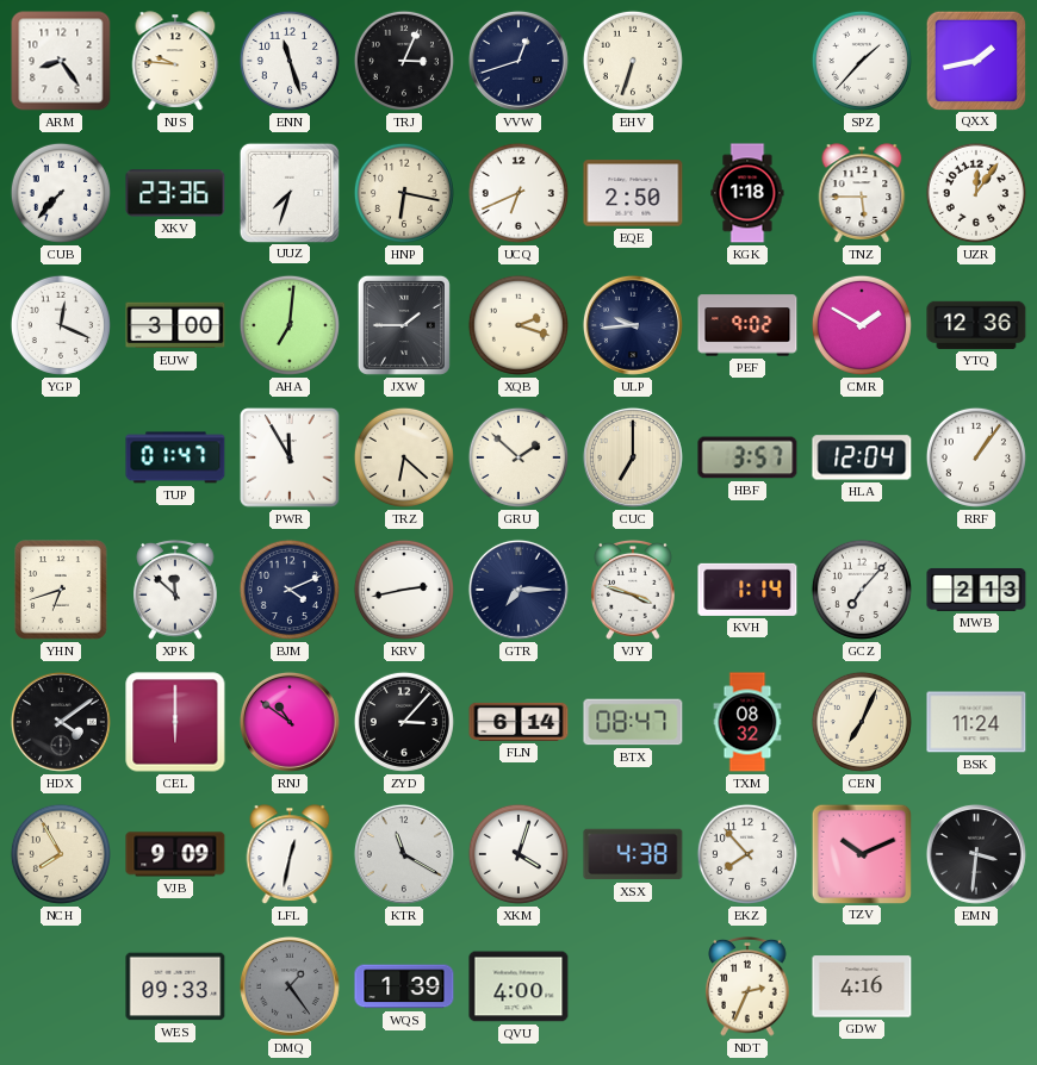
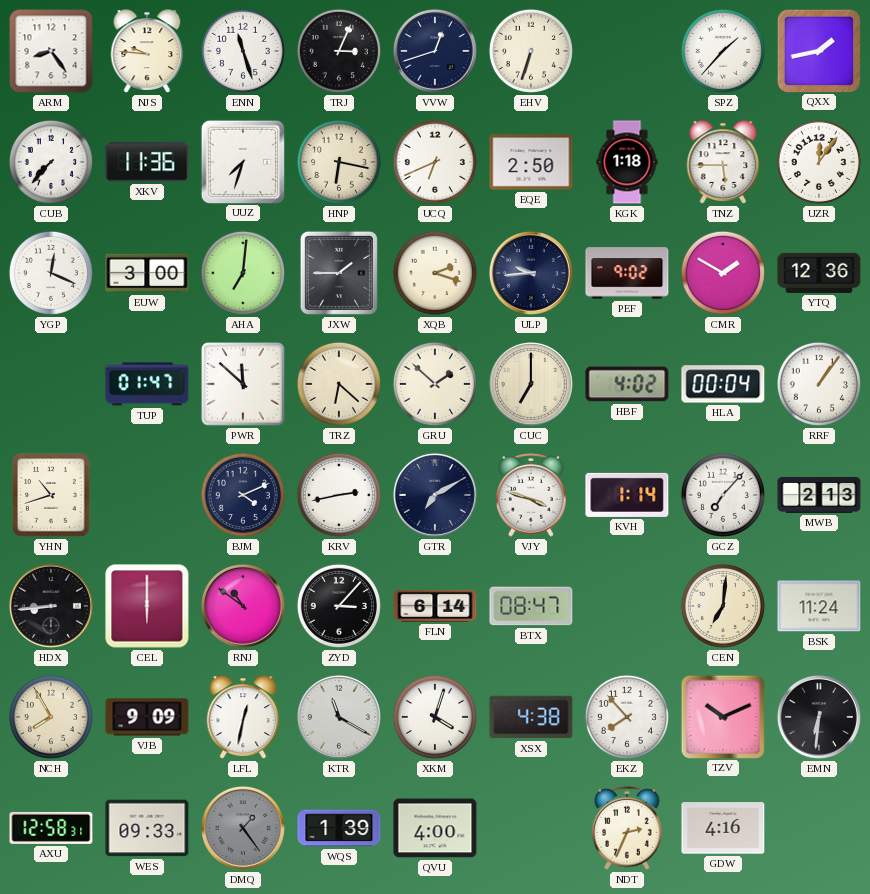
XKV: 23:36 -> 11:36
PWR: 11:55 -> 11:52
HBF: 3:57 -> 4:02
HLA: 12:04 -> 00:04
YHN: 6:42 -> 10:42
XPK: 11:52 -> none
GTR: 7:15 -> 7:10
HDX: 4:09 -> 8:44
TXM: 08:32 -> none
CEN: 7:04 -> 7:01
EMN: 3:31 -> 6:31
AXU: none -> 12:58
